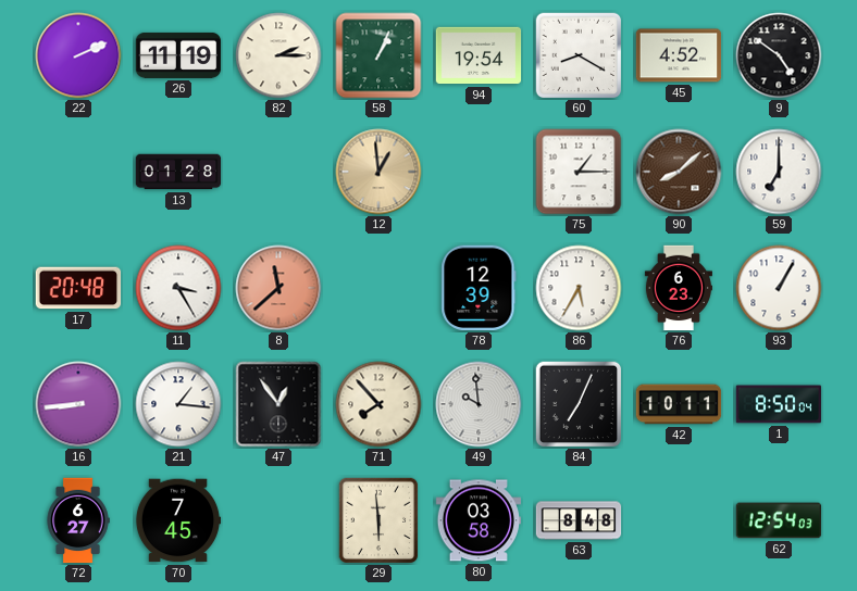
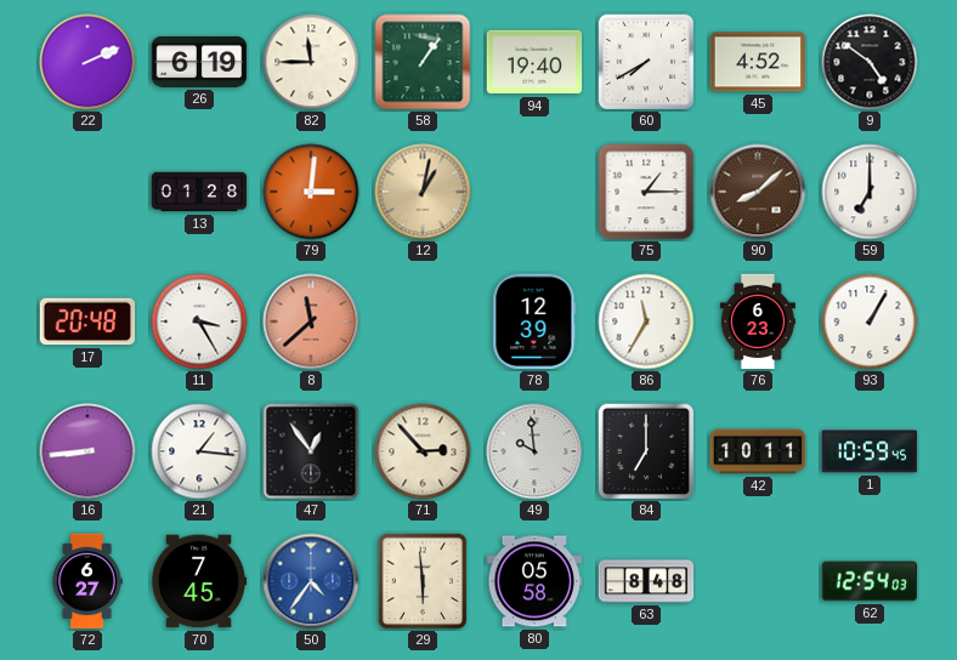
26: 11:19 -> 6:19
82: 2:15 -> 11:45
58: 1:04 -> 1:06
94: 19:54 -> 19:40
60: 8:20 -> 7:40
79: none -> 3:01
12: 12:59 -> 1:02
86: 5:35 -> 11:35
71: 7:53 -> 2:53
84: 7:04 -> 7:00
1: 8:50 -> 10:59
50: none -> 4:36
80: 03:58 -> 05:58
